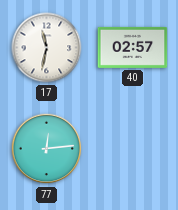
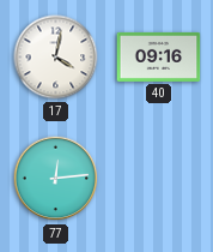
17: 11:32 -> 4:02
40: 02:57 -> 09:16
